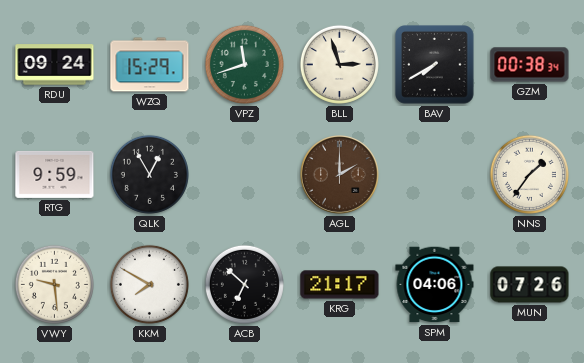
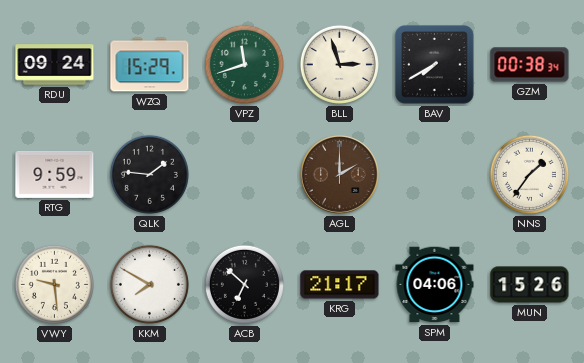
QLK: 12:55 -> 1:46
MUN: 07:26 -> 15:26
